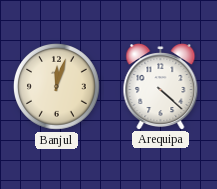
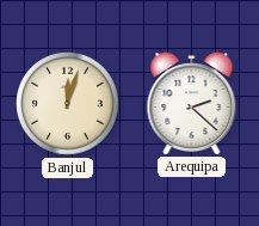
Arequipa: 4:22 -> 2:22
